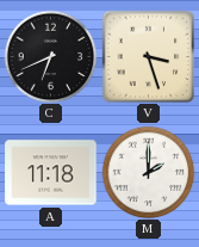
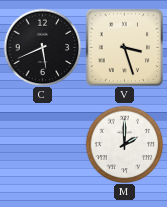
C: 6:41 -> 5:41
A: 11:18 -> none
